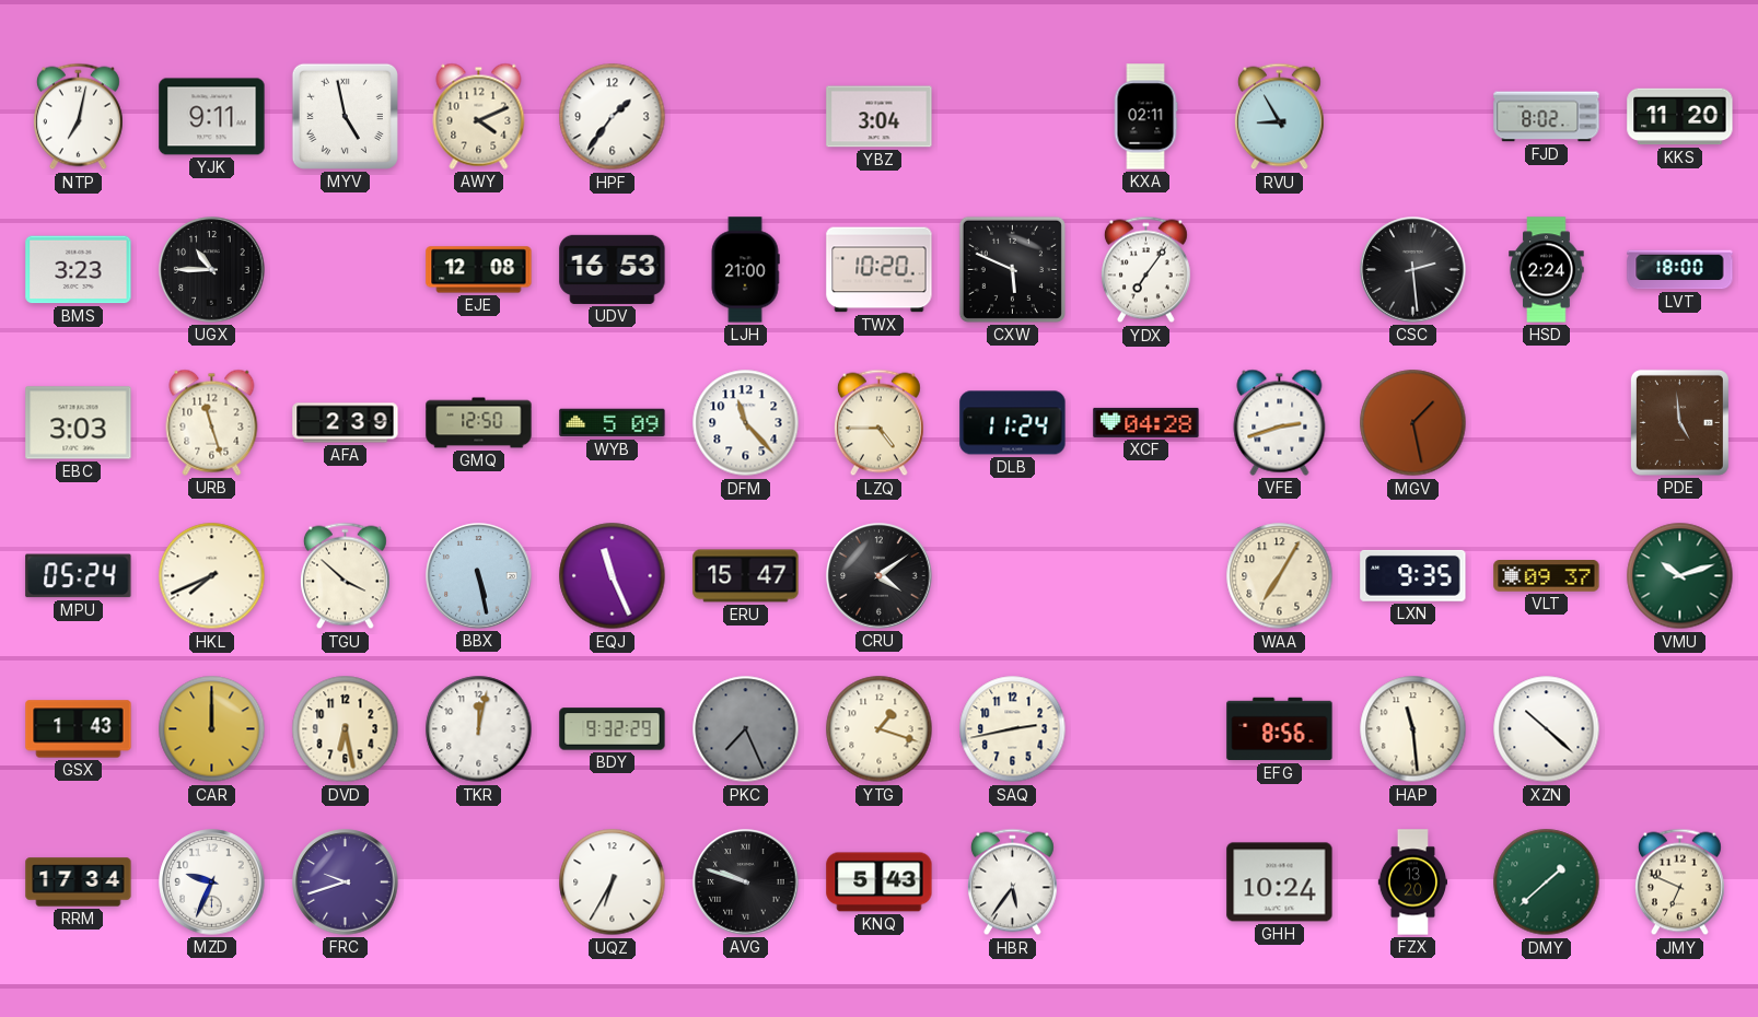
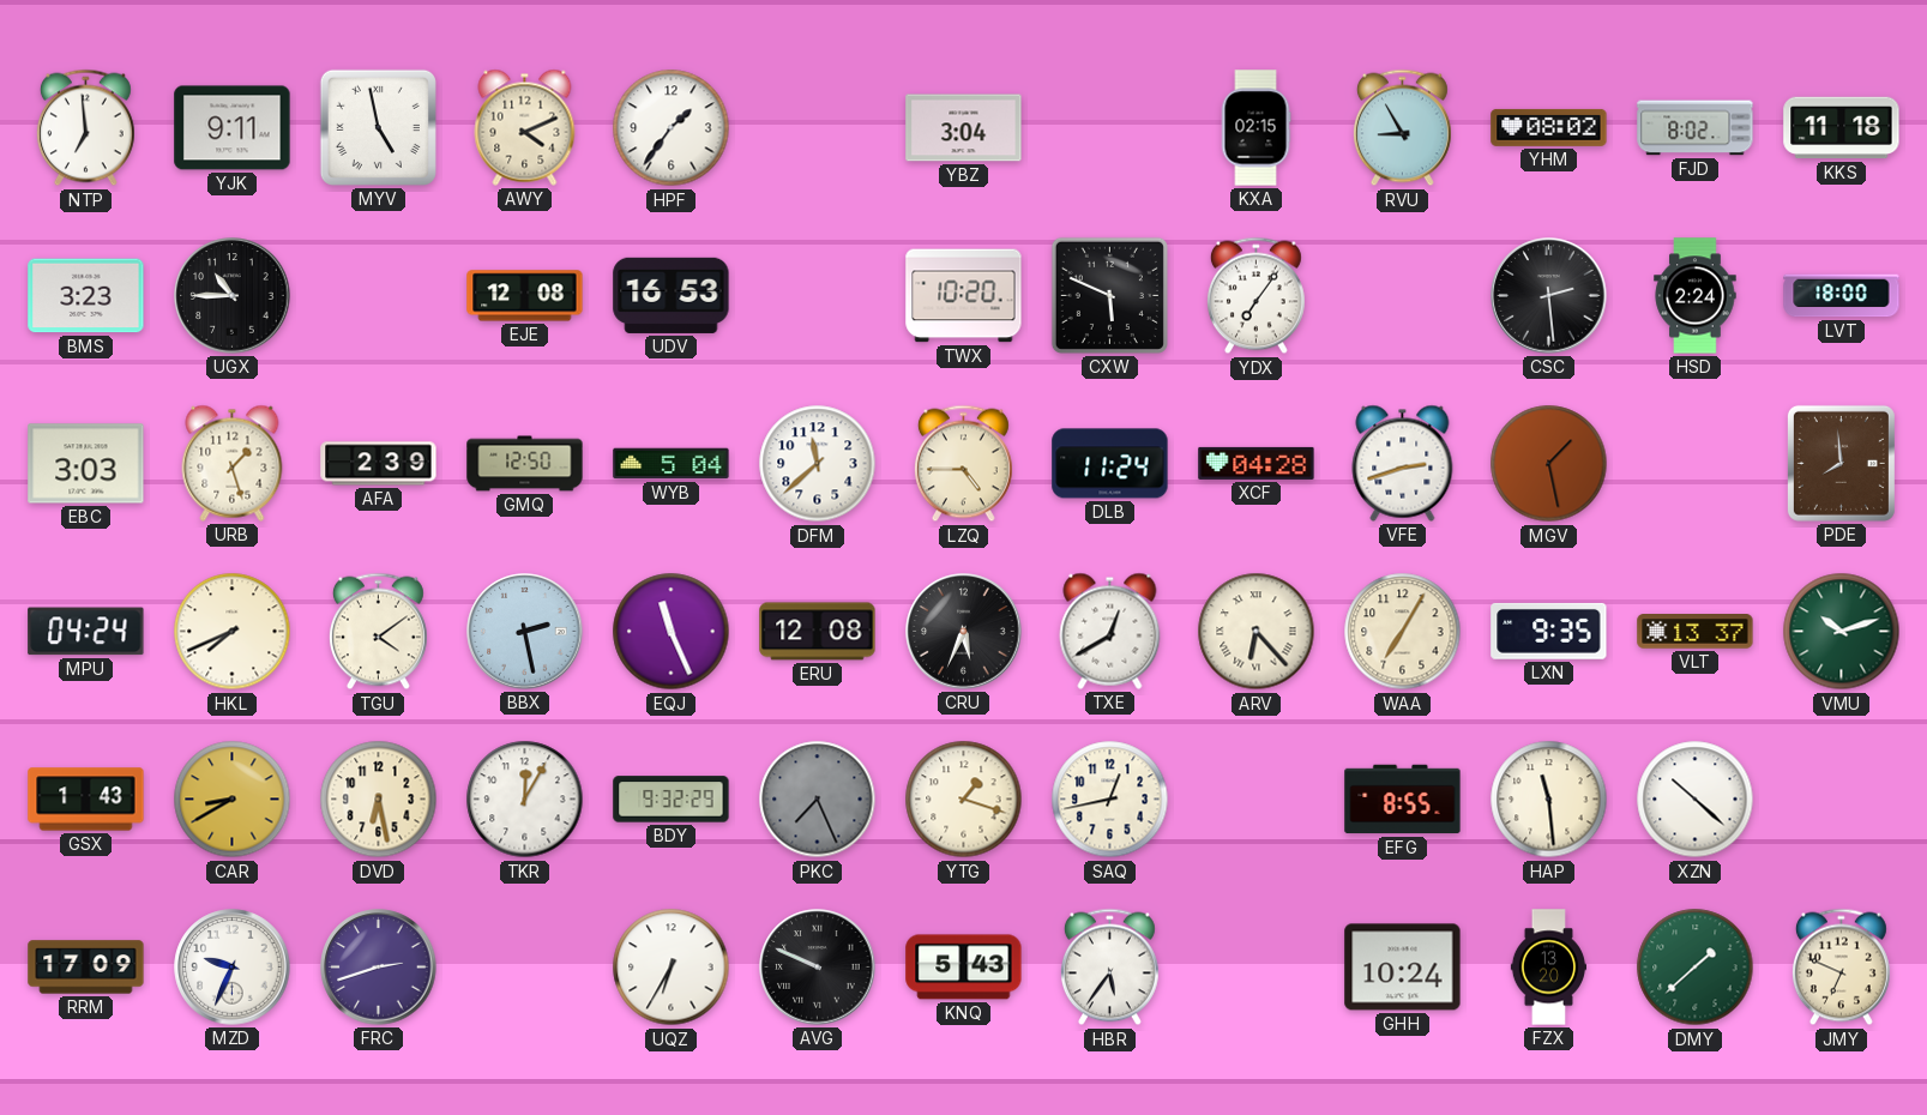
NTP: 7:02 -> 6:59
KXA: 02:11 -> 02:15
YHM: none -> 08:02
KKS: 11:20 -> 11:18
LJH: 21:00 -> none
URB: 11:27 -> 1:27
WYB: 5:09 -> 5:04
DFM: 11:23 -> 11:38
PDE: 4:59 -> 7:59
MPU: 05:24 -> 04:24
TGU: 3:52 -> 4:09
BBX: 5:28 -> 2:28
ERU: 15:47 -> 12:08
CRU: 4:09 -> 5:34
TXE: none -> 12:40
ARV: none -> 6:23
VLT: 09:37 -> 13:37
CAR: 12:00 -> 8:40
TKR: 12:02 -> 12:05
SAQ: 2:43 -> 12:43
EFG: 8:56 -> 8:55
RRM: 17:34 -> 17:09
FRC: 9:42 -> 2:42
AVG: 9:48 -> 9:49
